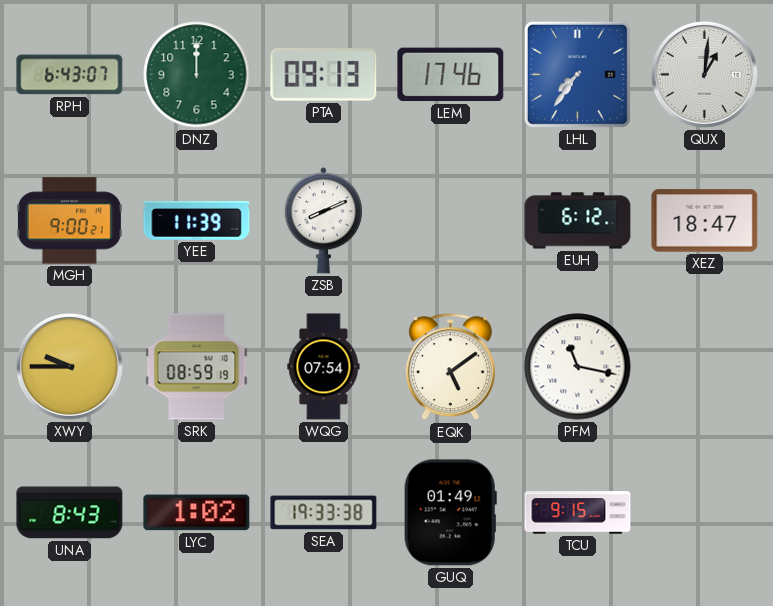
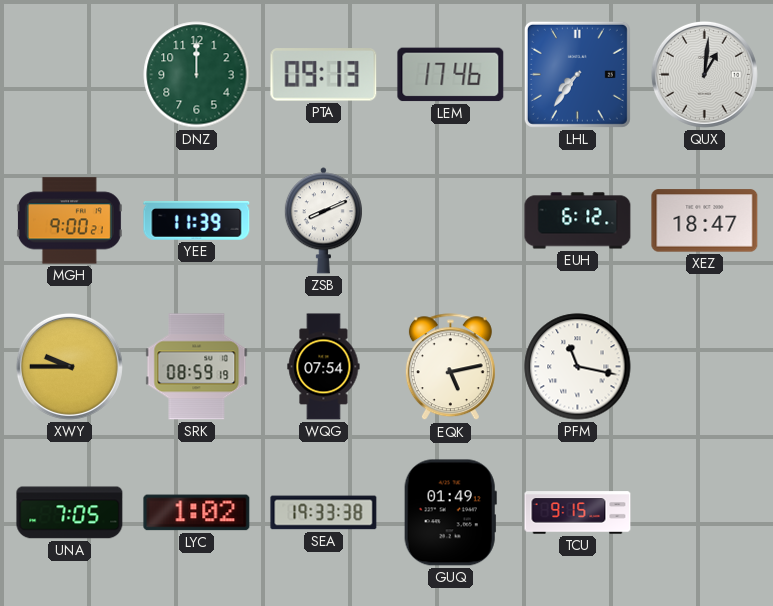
RPH: 6:43 -> none
EQK: 5:09 -> 5:13
UNA: 8:43 -> 7:05
